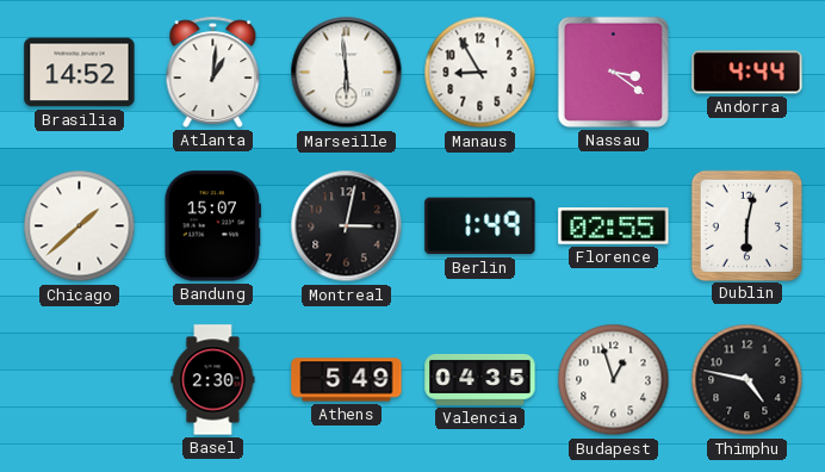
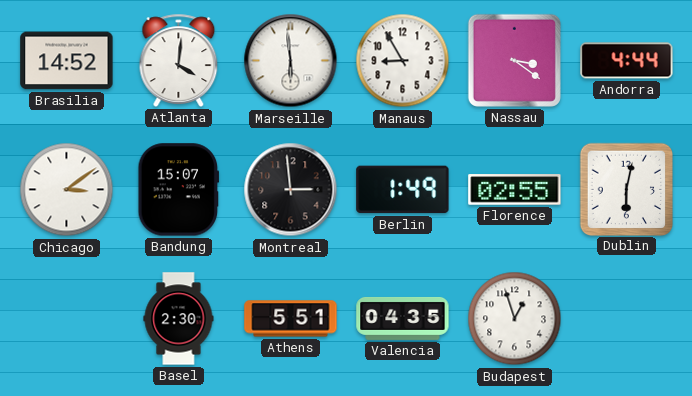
Atlanta: 1:01 -> 4:01
Chicago: 1:38 -> 3:09
Montreal: 3:02 -> 2:59
Athens: 5:49 -> 5:51
Thimphu: 4:47 -> none
